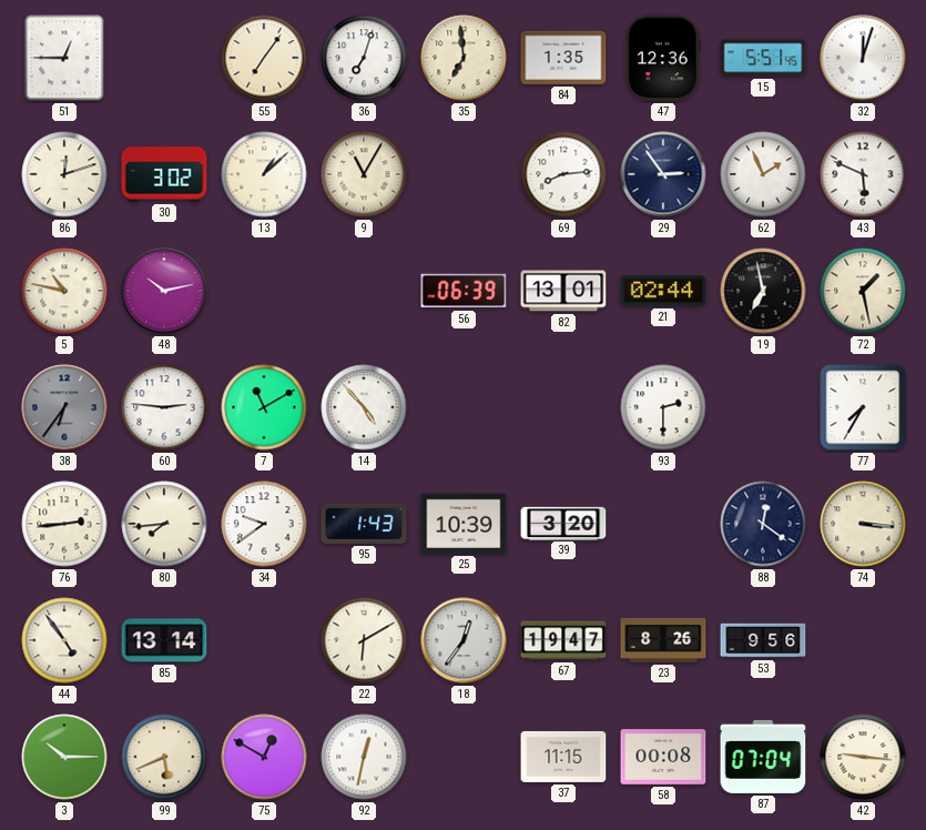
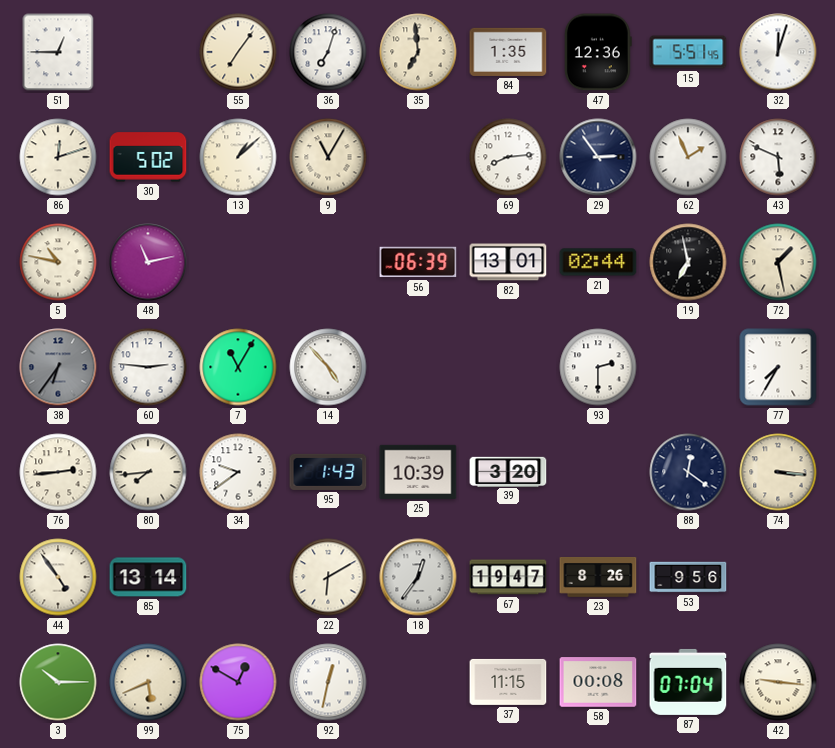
30: 3:02 -> 5:02
48: 10:13 -> 11:13
7: 11:10 -> 11:05
